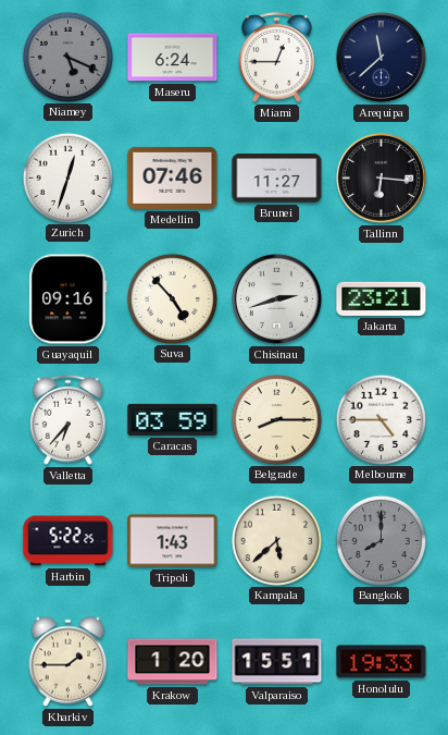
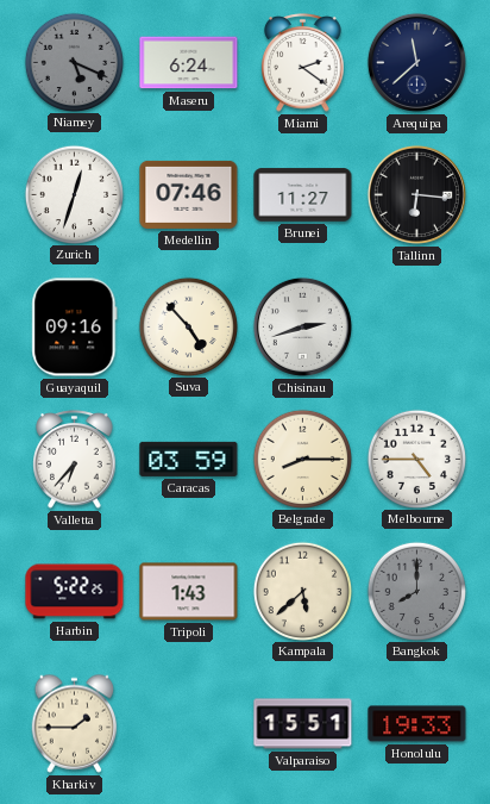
Miami: 12:45 -> 2:21
Jakarta: 23:21 -> none
Krakow: 1:20 -> none
